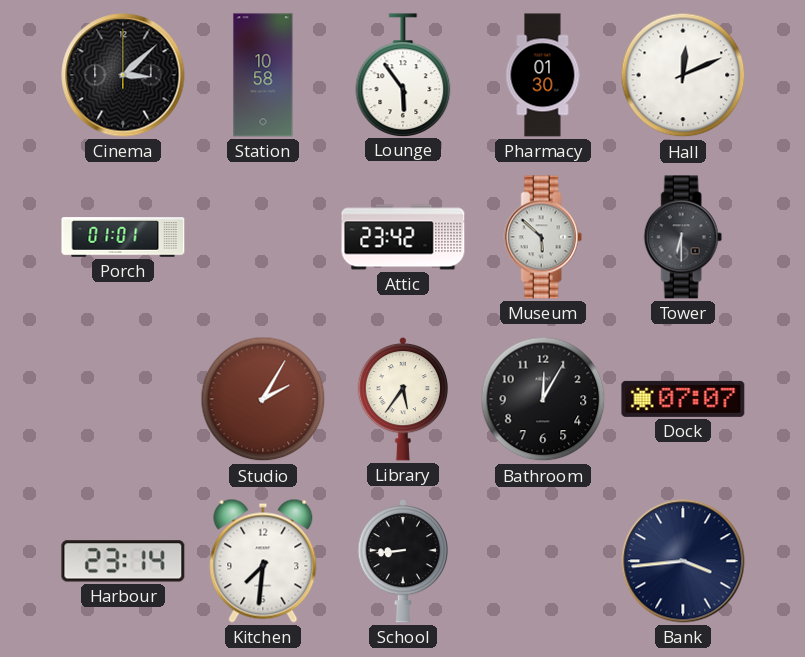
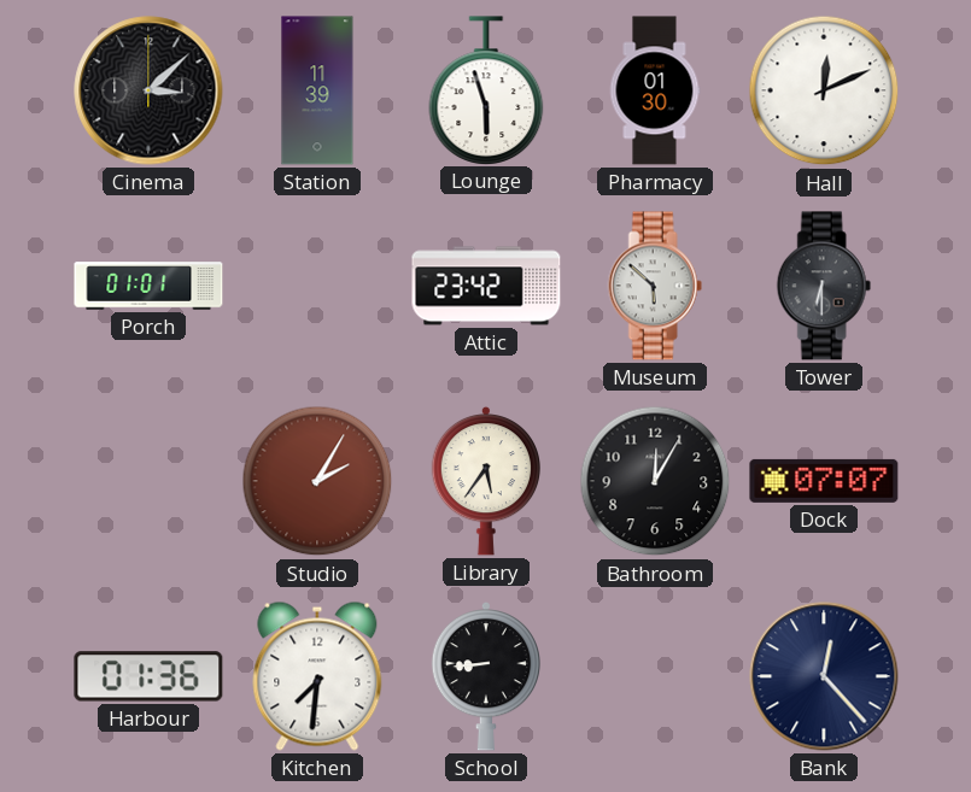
Station: 10:58 -> 11:39
Lounge: 5:54 -> 5:57
Harbour: 23:14 -> 01:36
Bank: 3:44 -> 12:23
